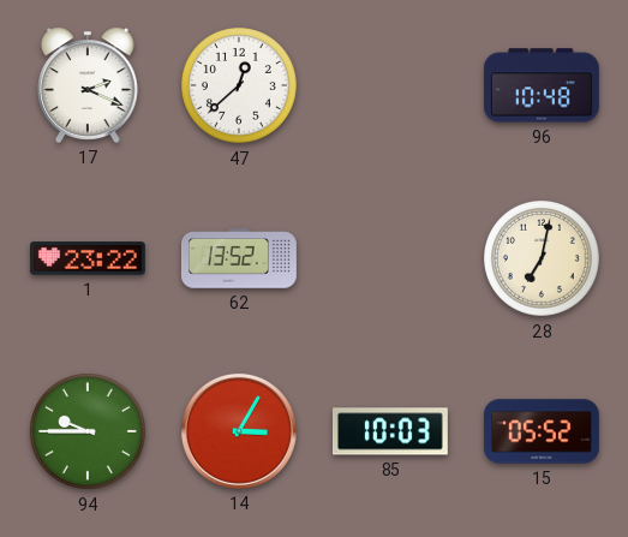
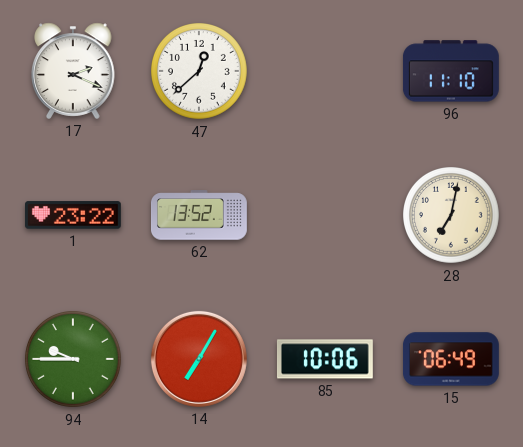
96: 10:48 -> 11:10
14: 3:05 -> 7:05
85: 10:03 -> 10:06
15: 05:52 -> 06:49
